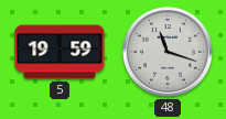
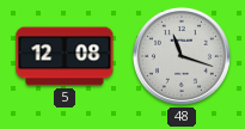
5: 19:59 -> 12:08
